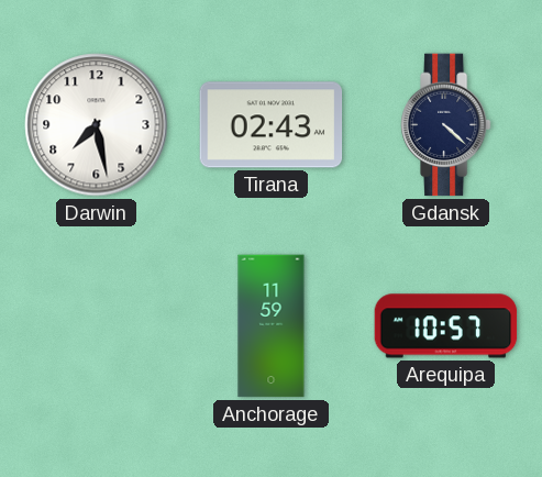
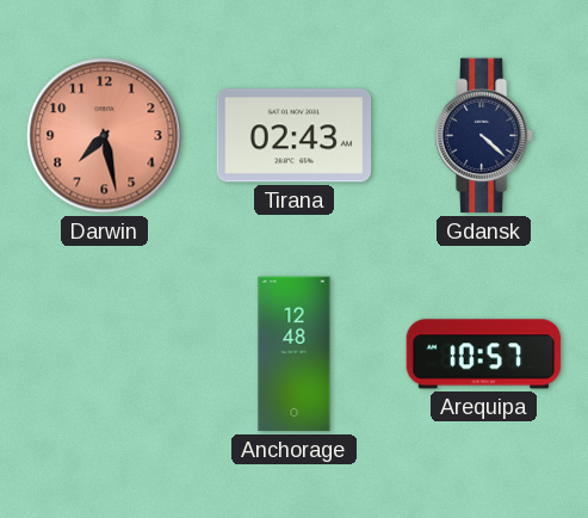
Darwin dial: white -> salmon
Anchorage: 11:59 -> 12:48
